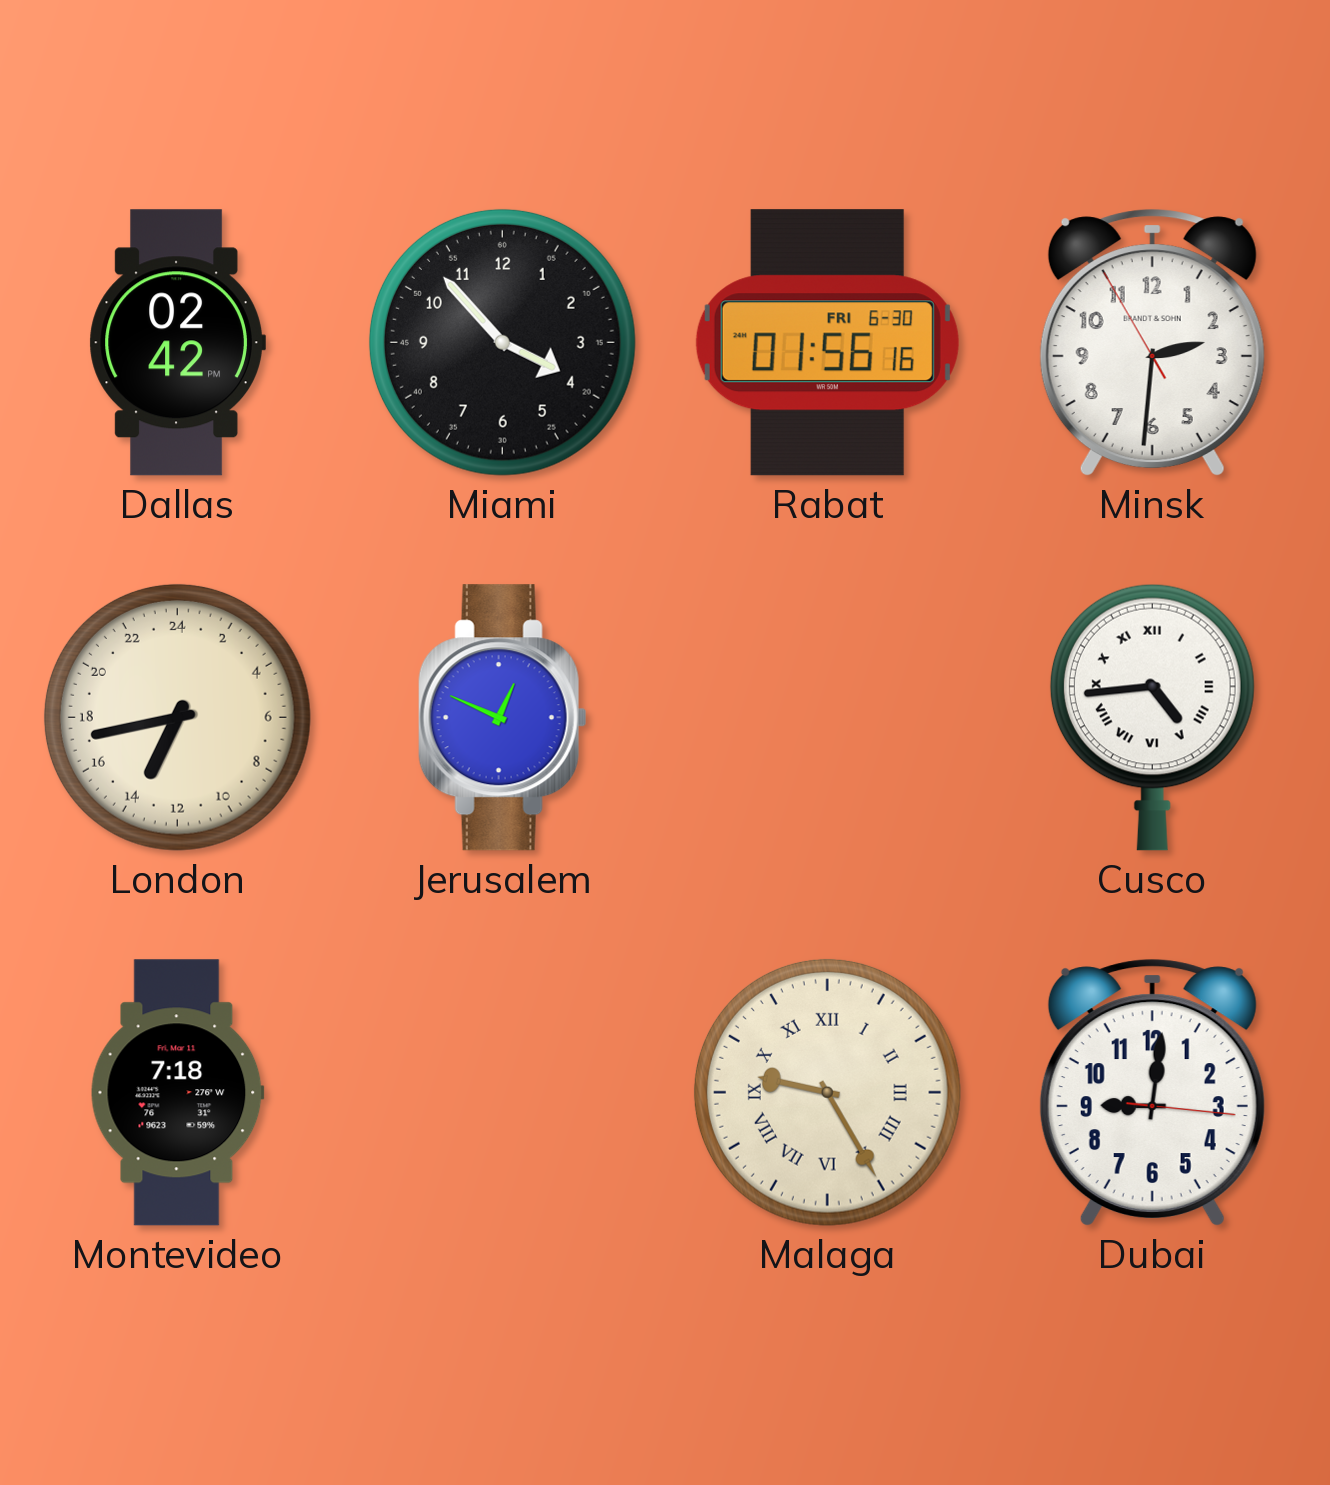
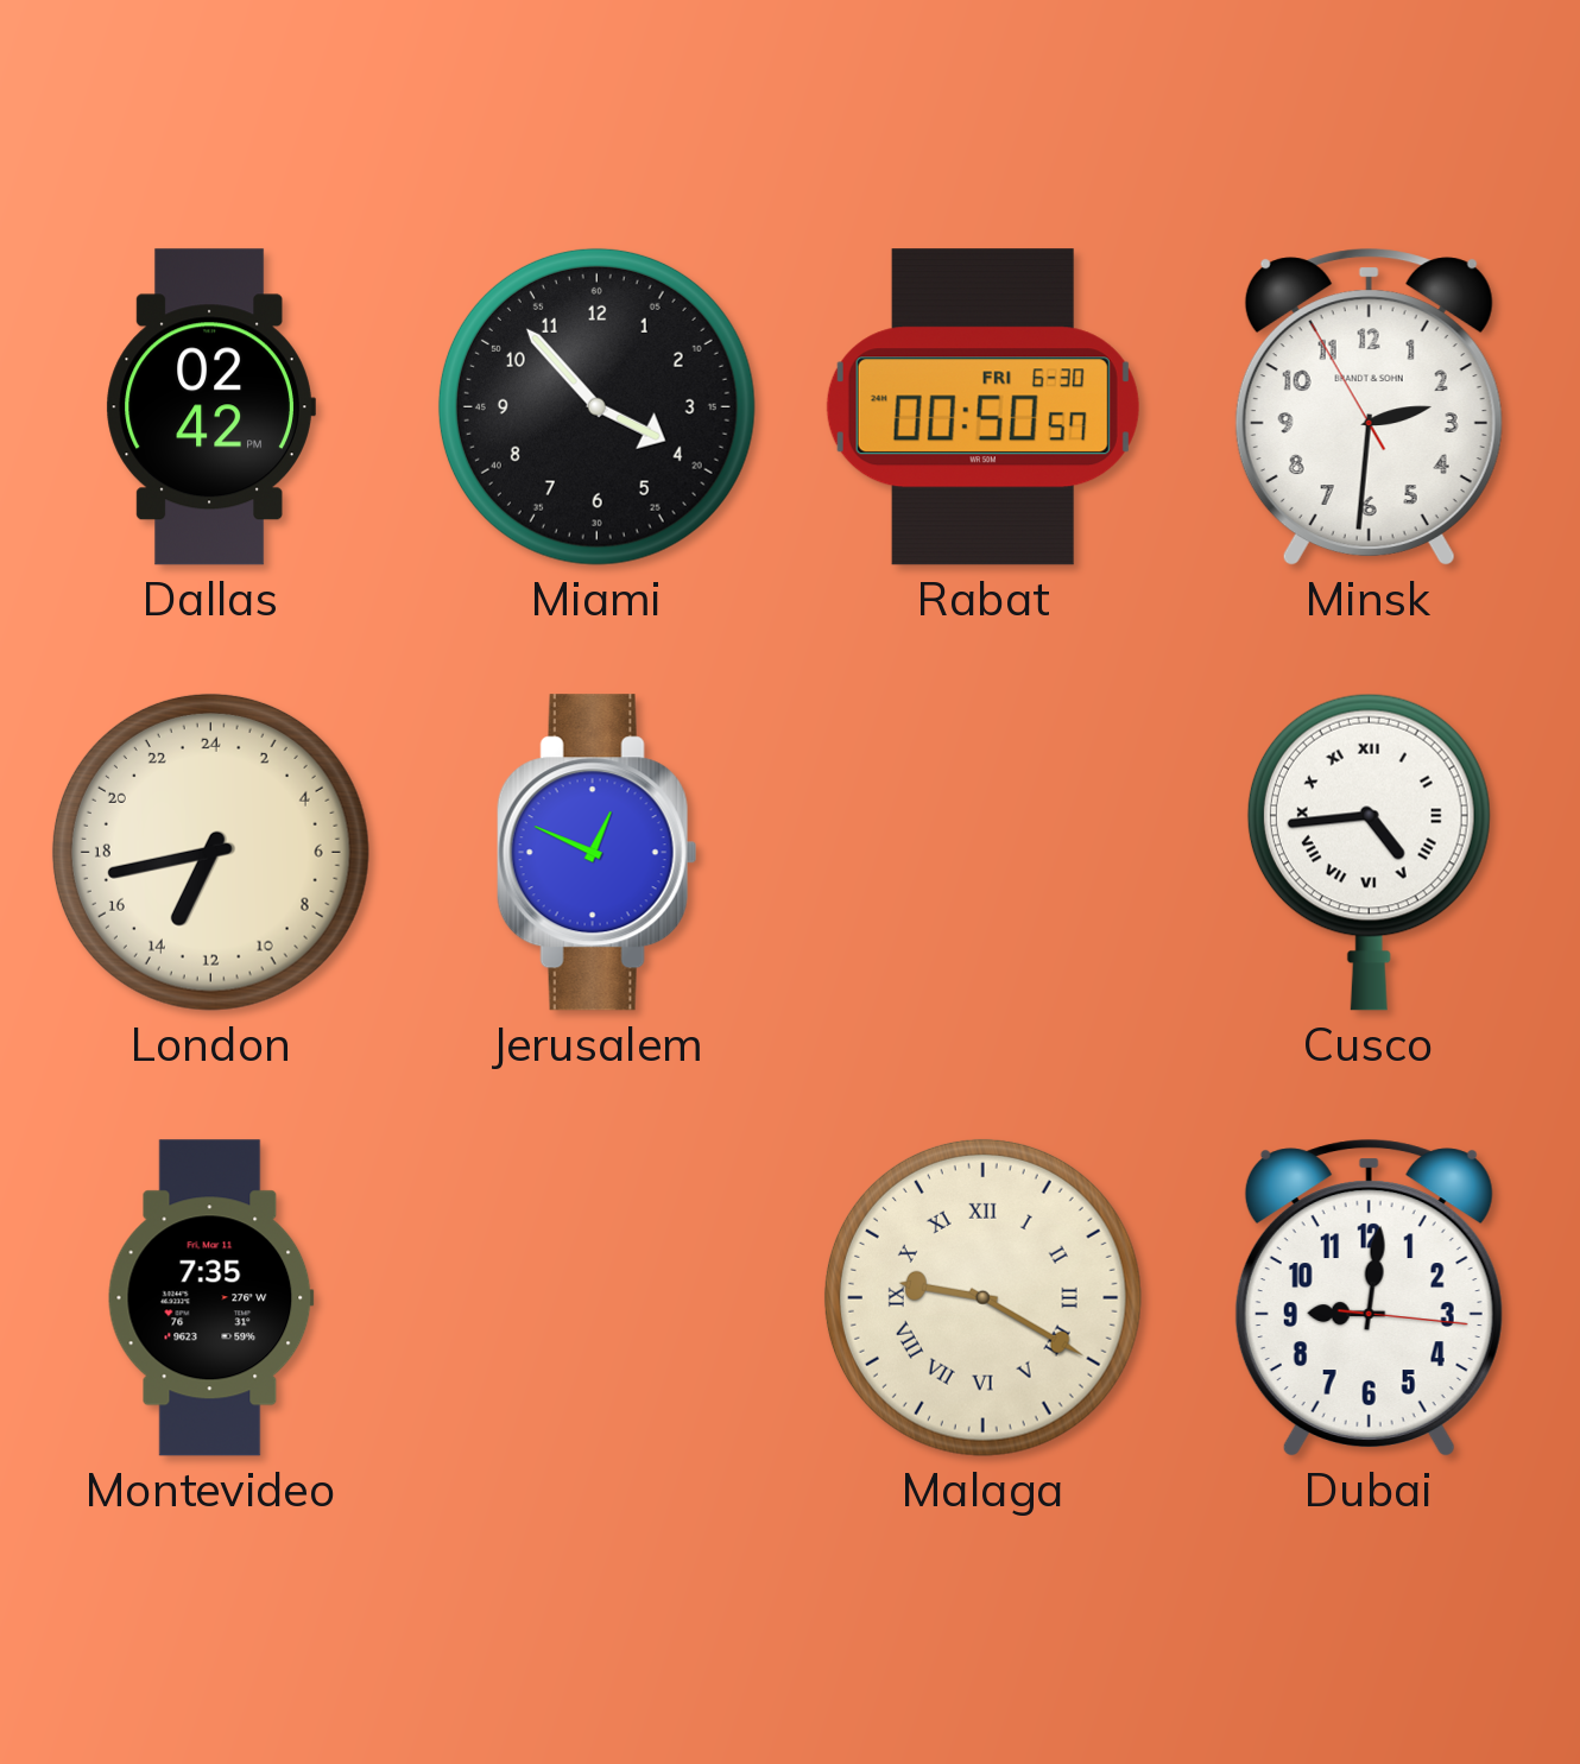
Rabat: 01:56 -> 00:50
Montevideo: 7:18 -> 7:35
Malaga: 9:25 -> 9:20
